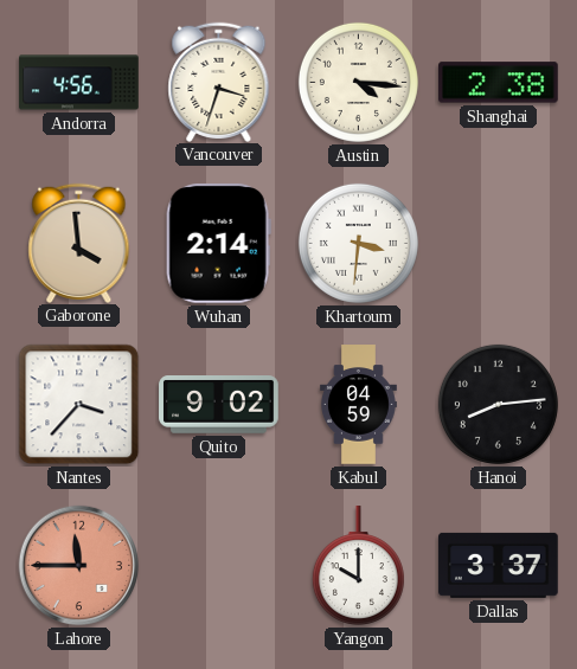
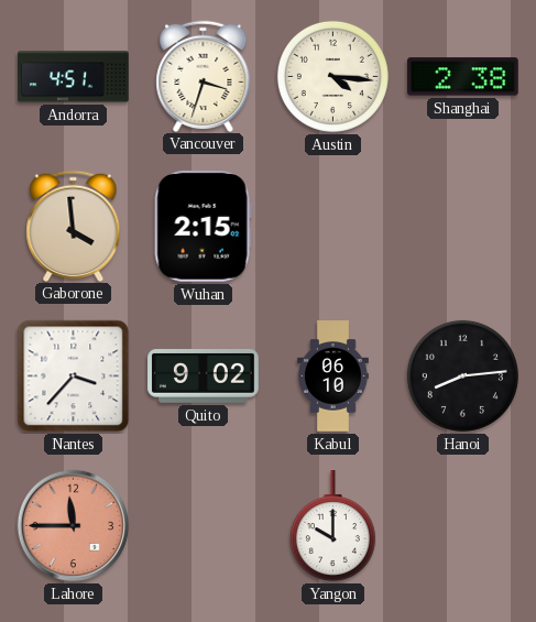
Andorra: 4:56 -> 4:51
Wuhan: 2:14 -> 2:15
Khartoum: 3:31 -> none
Kabul: 04:59 -> 06:10
Dallas: 3:37 -> none
